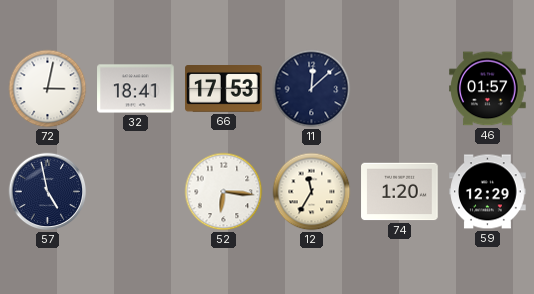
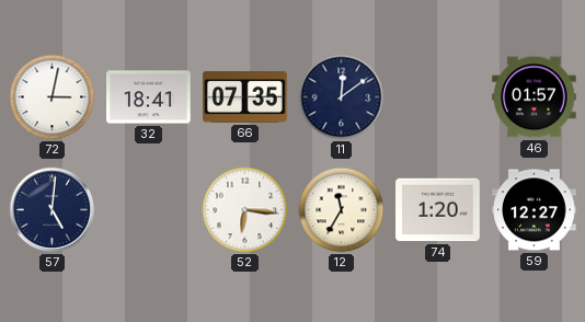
66: 17:53 -> 07:35
11: 12:08 -> 12:09
57: 4:58 -> 5:01
59: 12:29 -> 12:27
